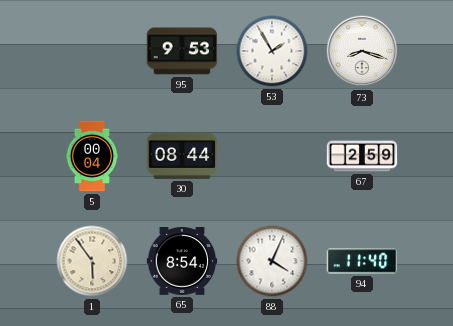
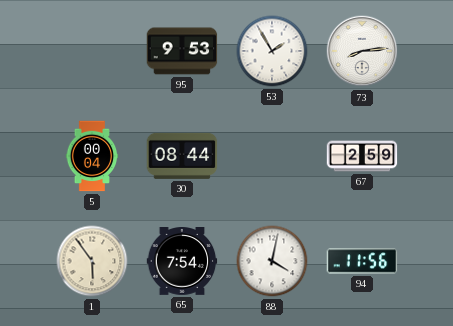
73: 8:18 -> 8:14
65: 8:54 -> 7:54
88: 4:04 -> 4:02
94: 11:40 -> 11:56
